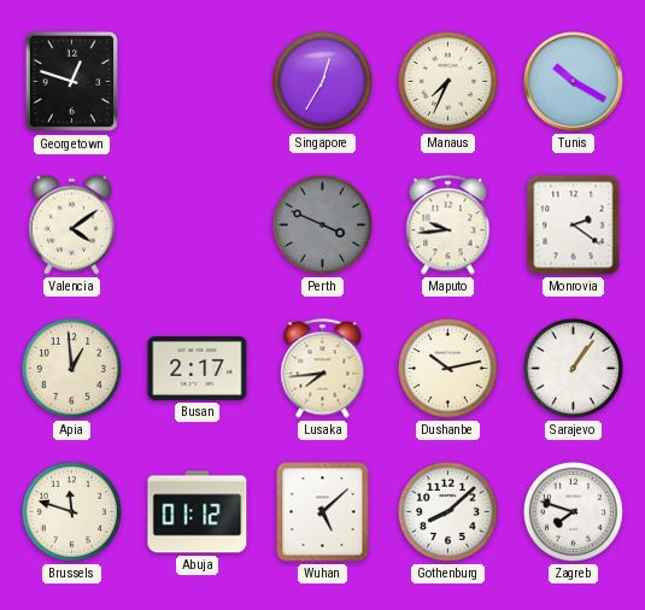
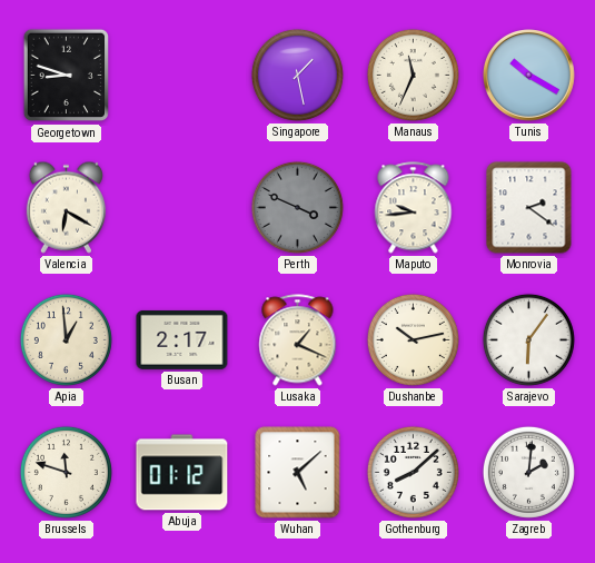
Georgetown: 12:48 -> 8:48
Singapore: 12:35 -> 1:28
Manaus: 7:34 -> 11:34
Valencia: 4:09 -> 6:20
Lusaka: 7:44 -> 1:19
Sarajevo: 1:06 -> 6:06
Zagreb: 7:48 -> 2:01
